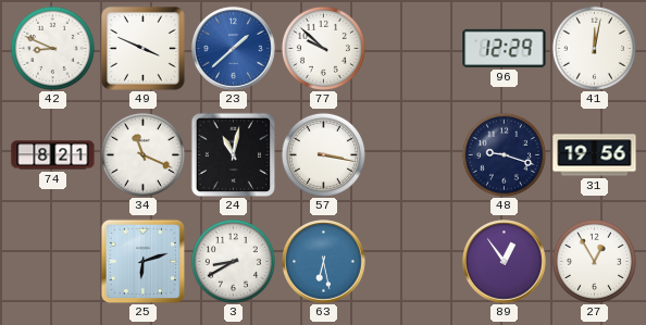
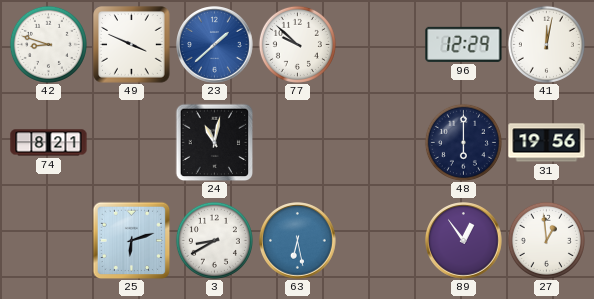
42: 8:49 -> 8:48
34: 11:19 -> none
57: 3:17 -> none
48: 9:18 -> 6:00
27: 12:55 -> 12:59
